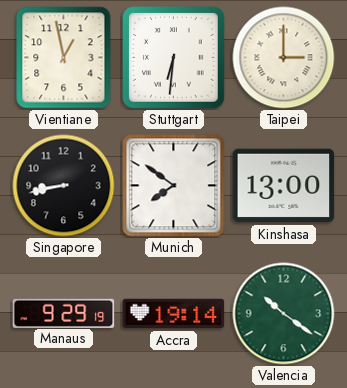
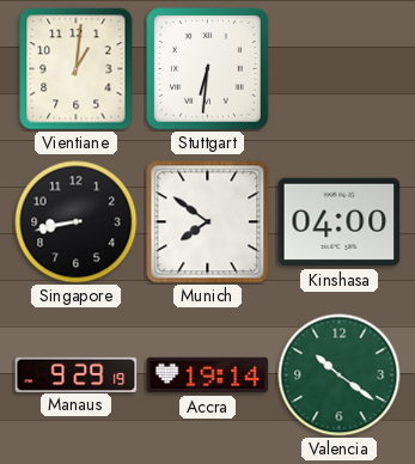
Vientiane: 12:58 -> 1:01
Taipei: 3:00 -> none
Kinshasa: 13:00 -> 04:00
